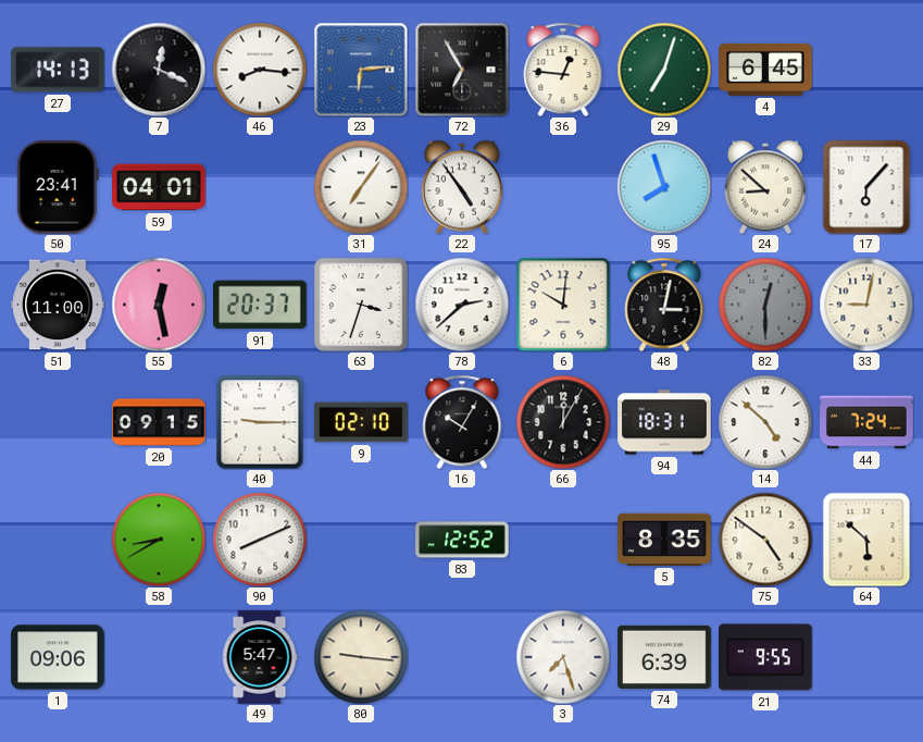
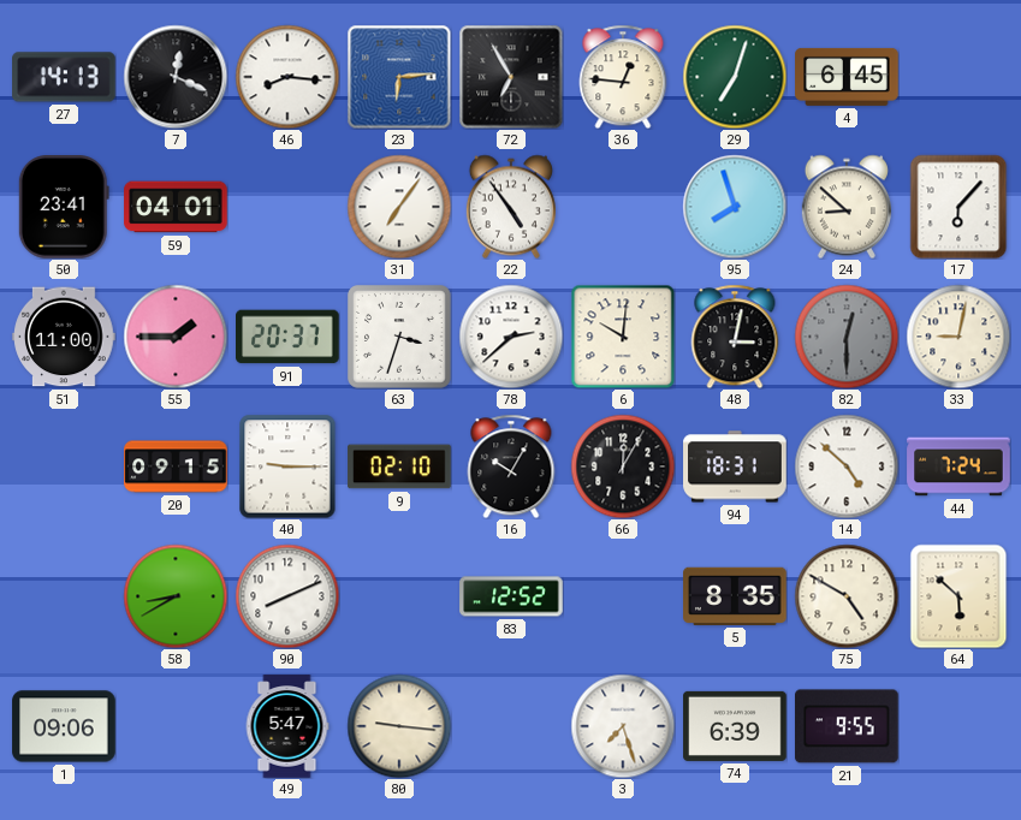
55: 12:28 -> 1:45
75: 4:51 -> 4:50
